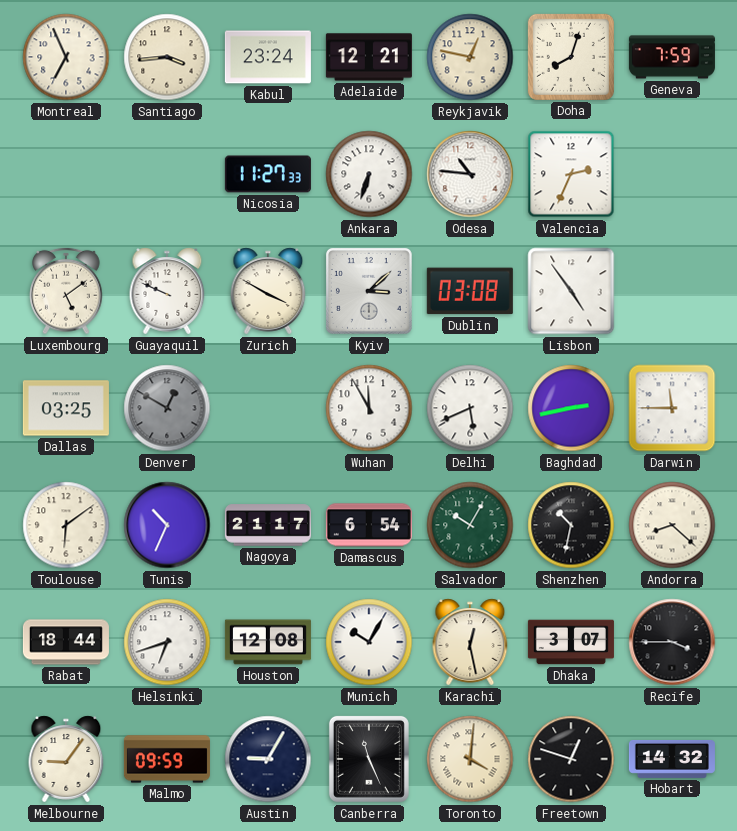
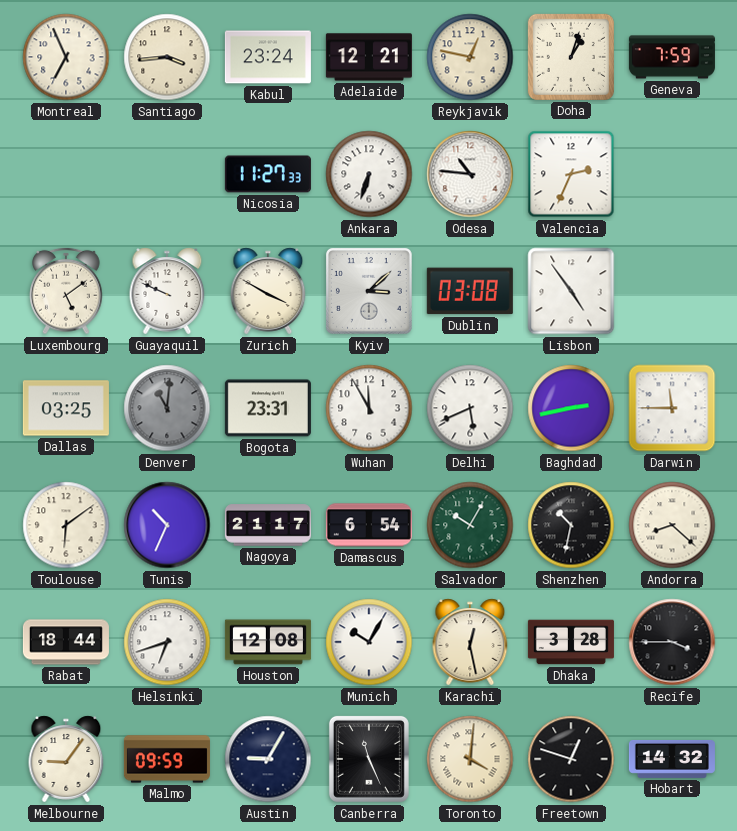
Doha: 8:03 -> 1:03
Denver: 12:50 -> 11:01
Bogota: none -> 23:31
Dhaka: 3:07 -> 3:28
